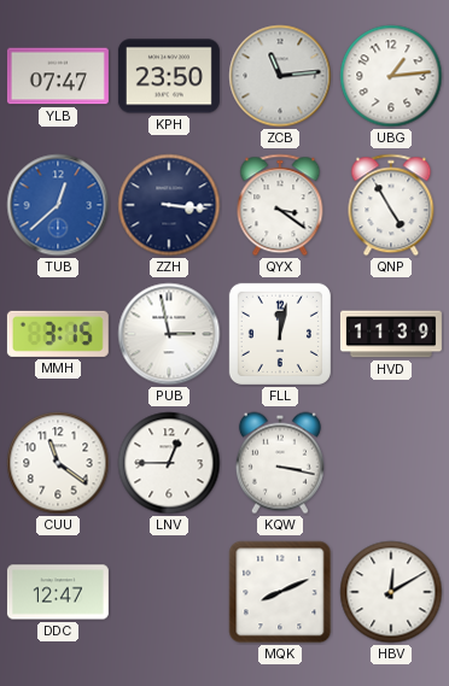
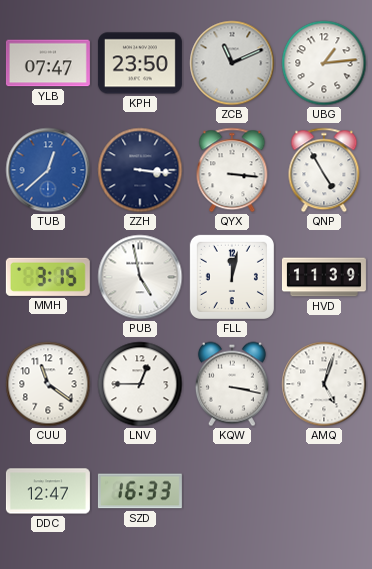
ZCB: 11:14 -> 11:11
QYX: 3:21 -> 3:16
PUB: 2:58 -> 4:58
AMQ: none -> 5:03
SZD: none -> 16:33
MQK: 8:11 -> none
HBV: 12:10 -> none
